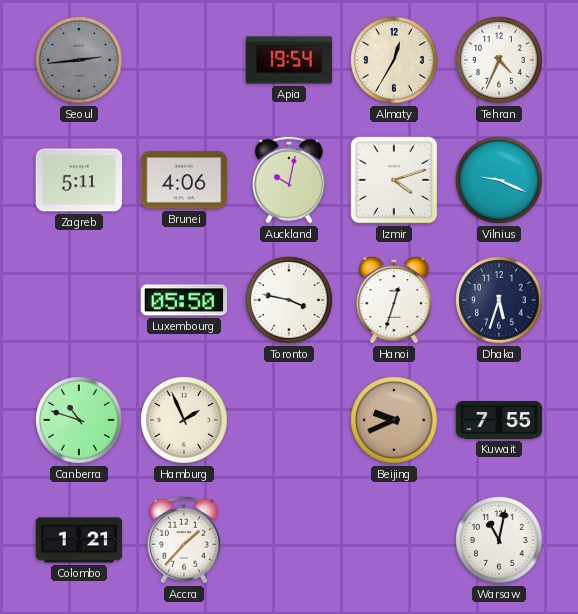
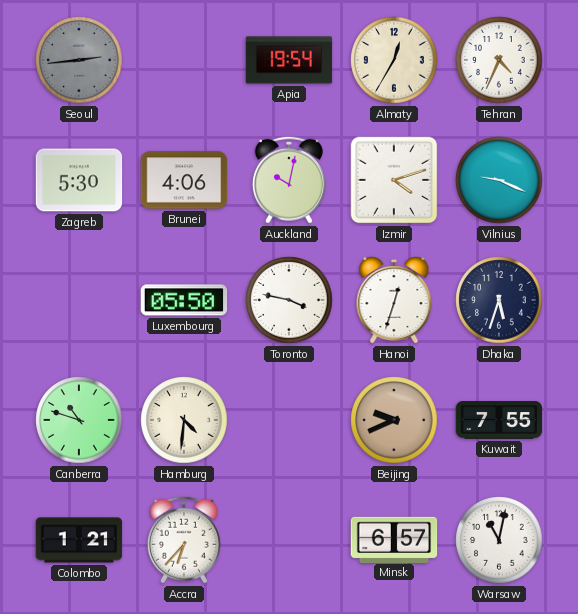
Zagreb: 5:11 -> 5:30
Hamburg: 1:56 -> 4:31
Accra: 1:37 -> 6:37
Minsk: none -> 6:57
